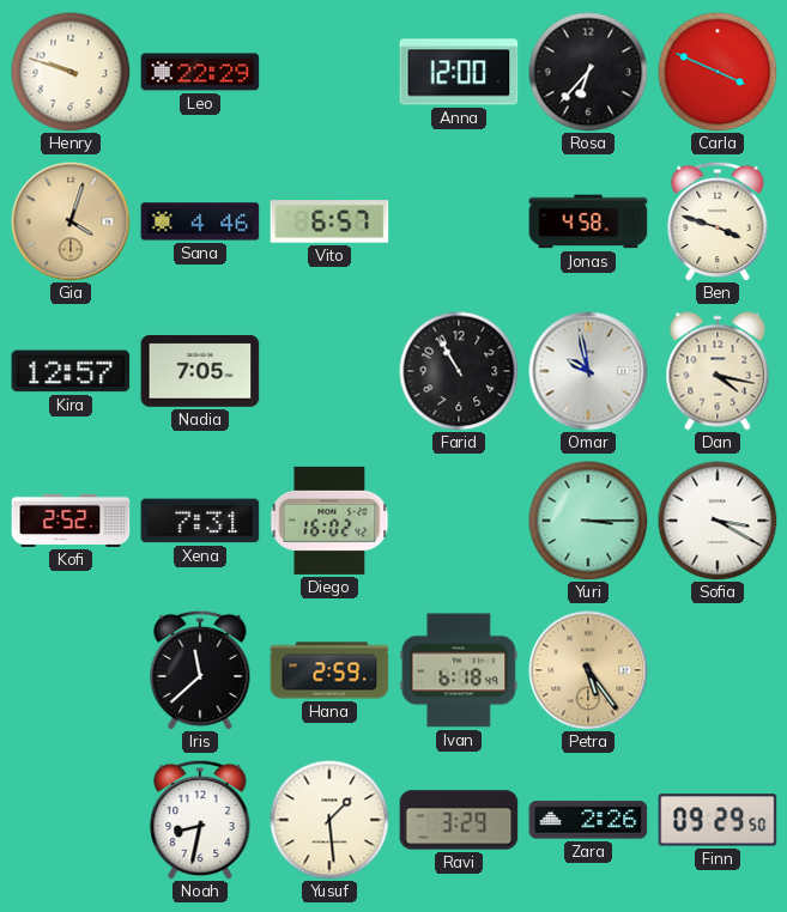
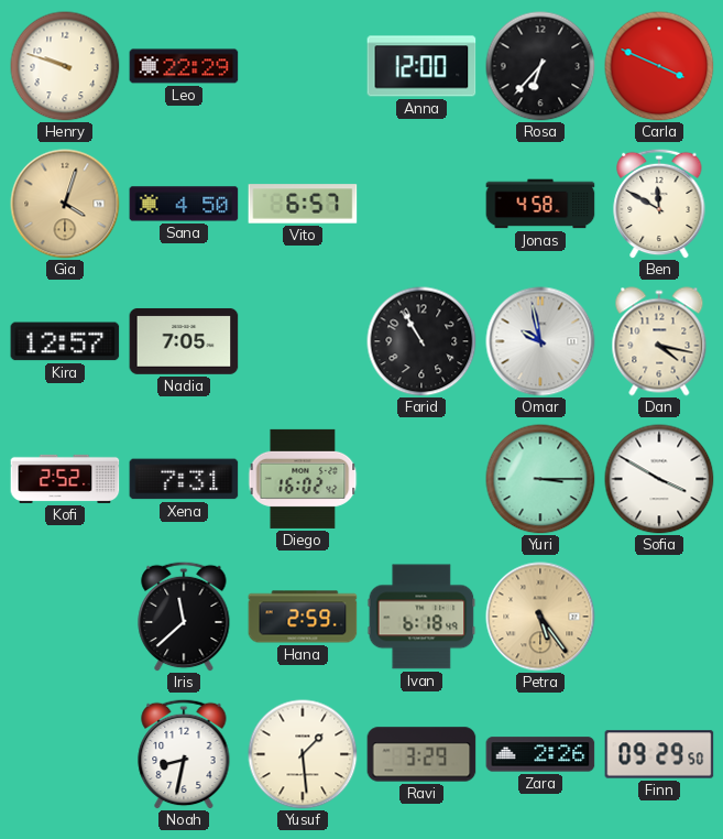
Sana: 4:46 -> 4:50
Ben: 3:48 -> 11:50
Sofia: 3:20 -> 3:50
